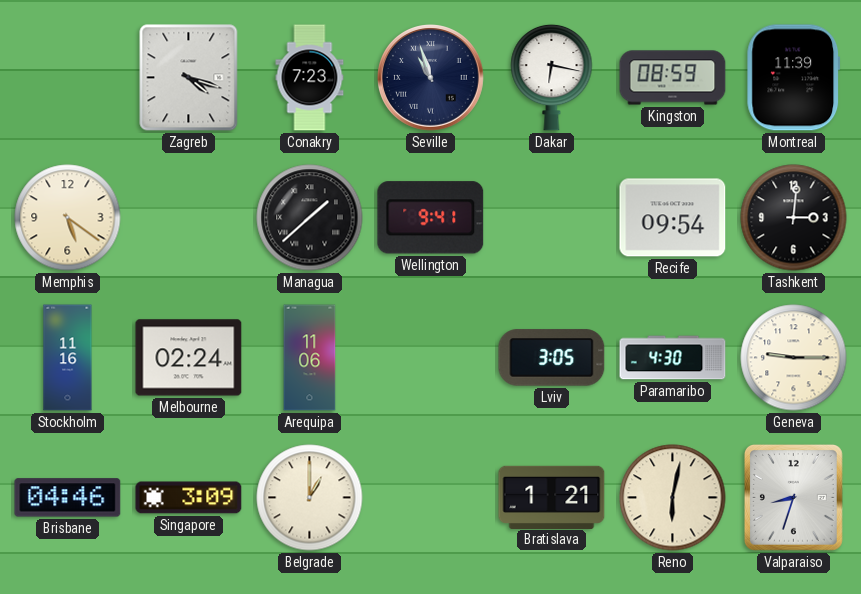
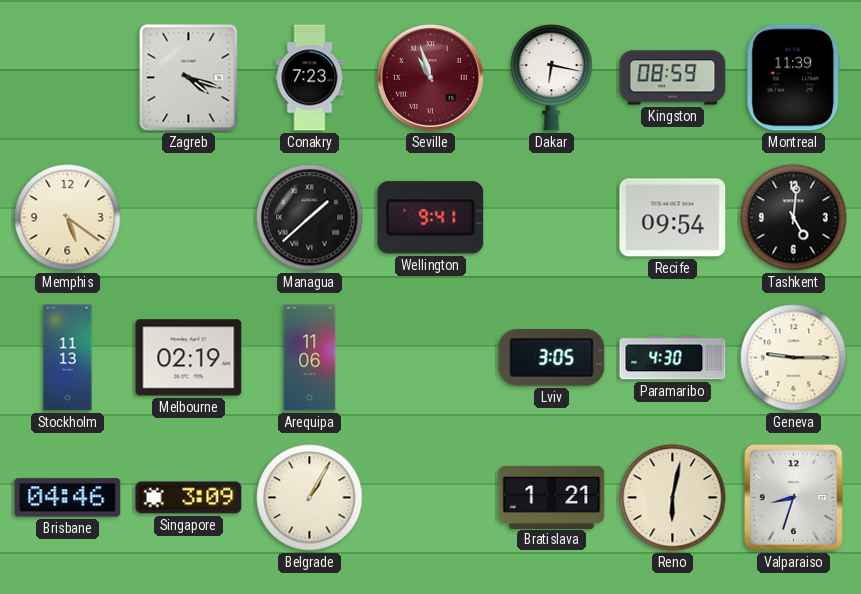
Seville dial: navy -> burgundy
Tashkent: 3:01 -> 5:01
Stockholm: 11:16 -> 11:13
Melbourne: 02:24 -> 02:19
Belgrade: 1:00 -> 1:05
